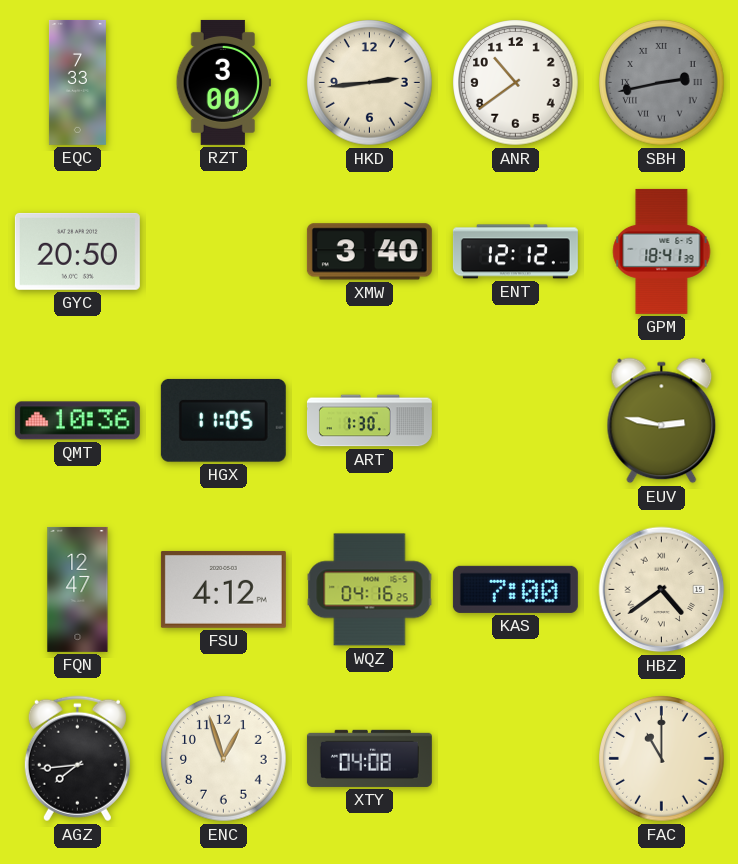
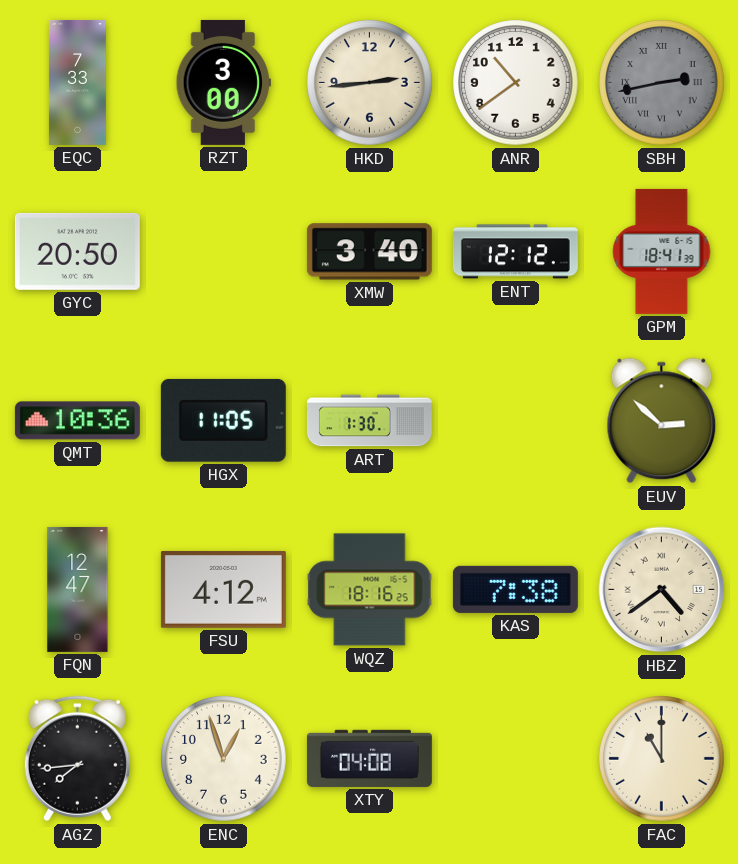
EUV: 2:47 -> 2:52
WQZ: 04:16 -> 18:16
KAS: 7:00 -> 7:38
